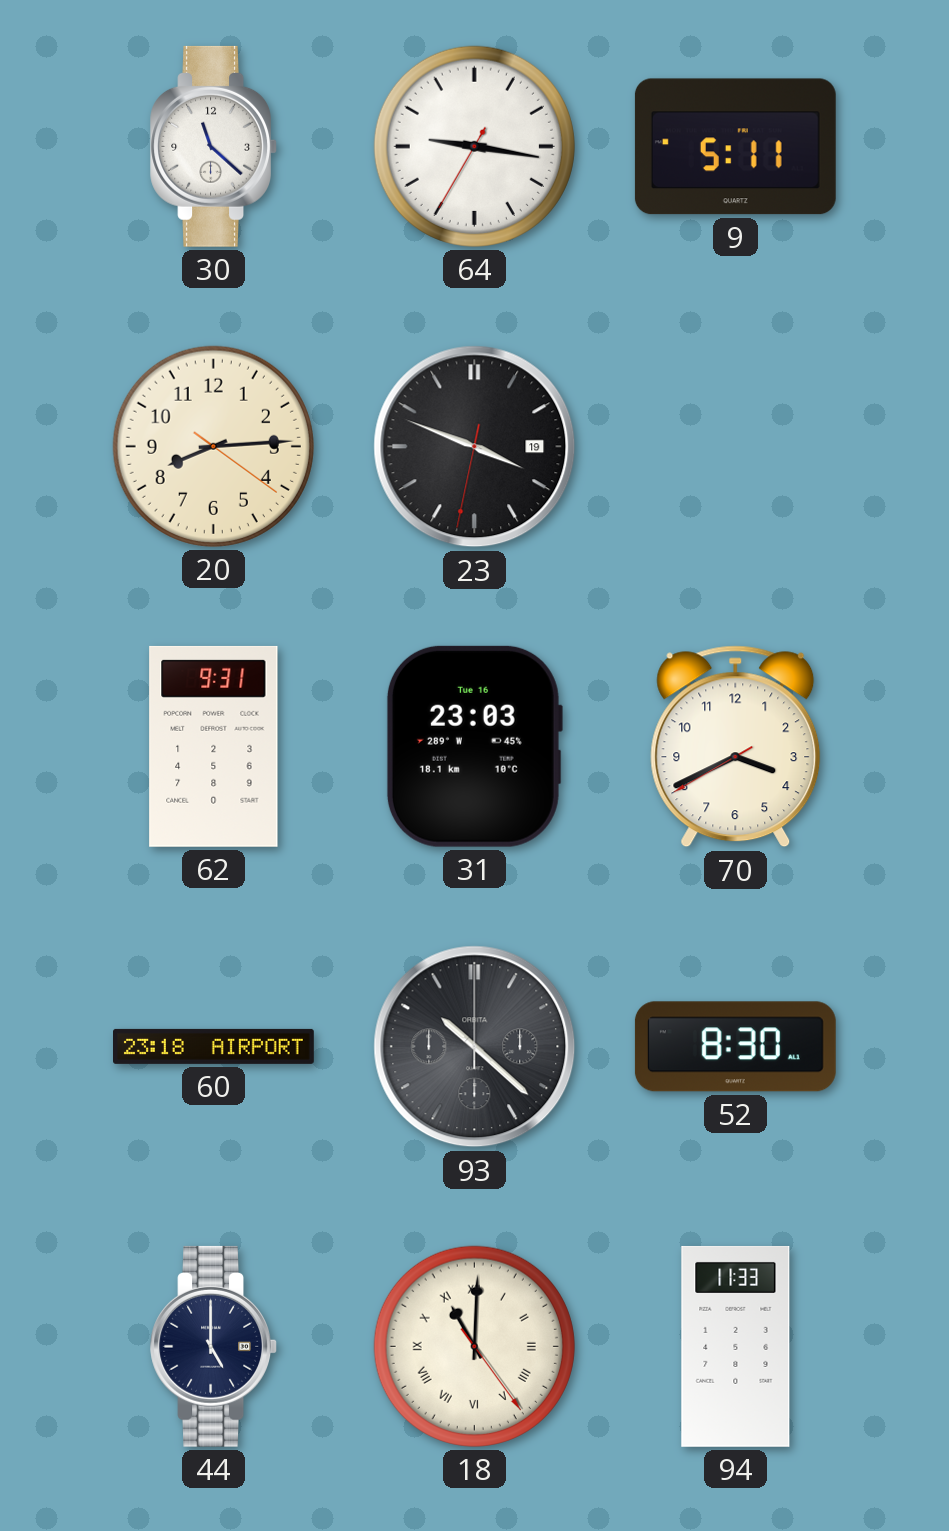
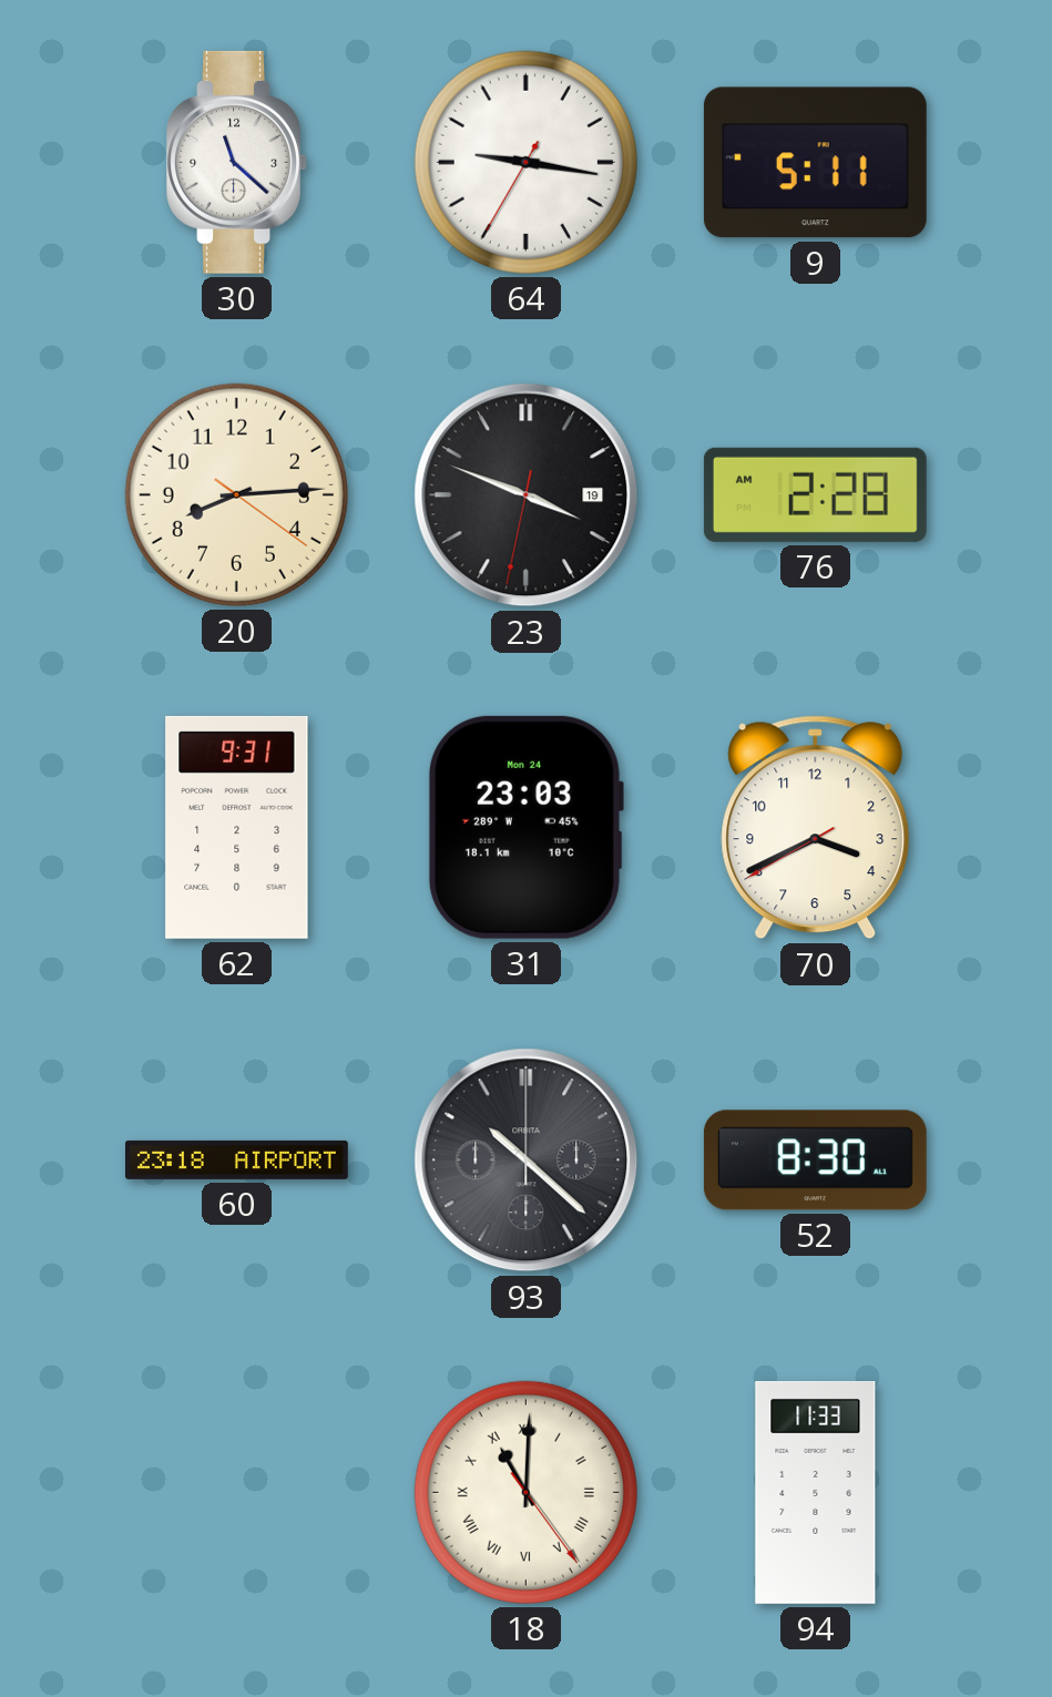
76: none -> 2:28
31 date: Tue 16 -> Mon 24
44: 5:00 -> none
